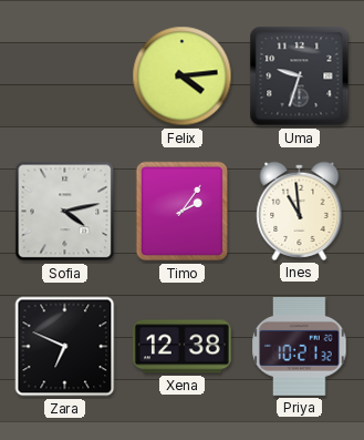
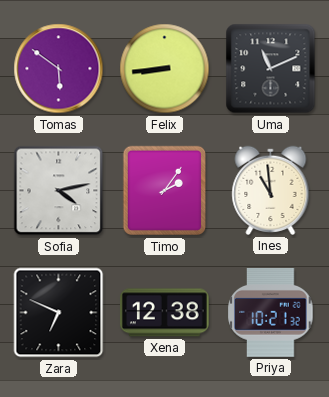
Tomas: none -> 5:51
Felix: 4:14 -> 8:44
Uma: 9:33 -> 11:11
